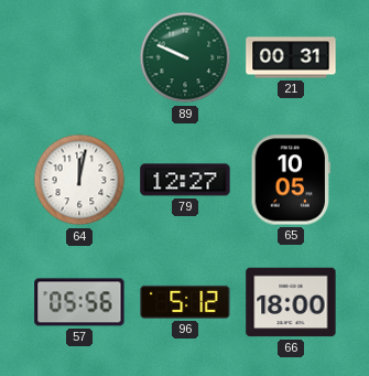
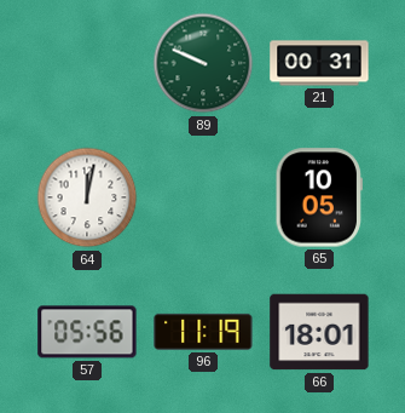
79: 12:27 -> none
96: 5:12 -> 11:19
66: 18:00 -> 18:01
